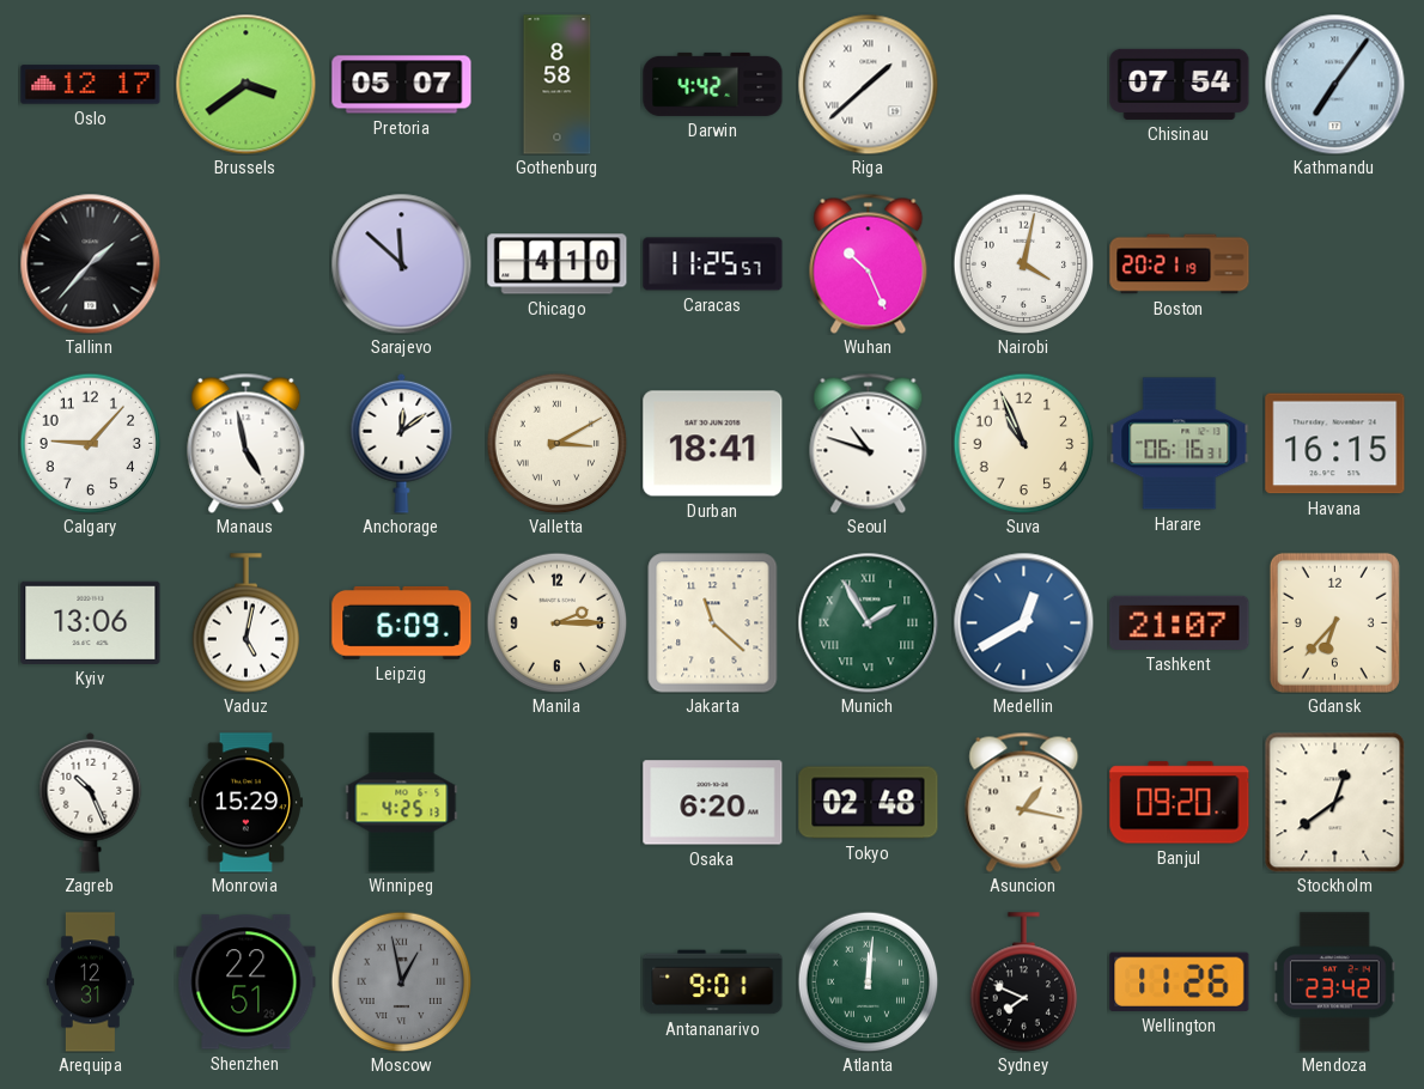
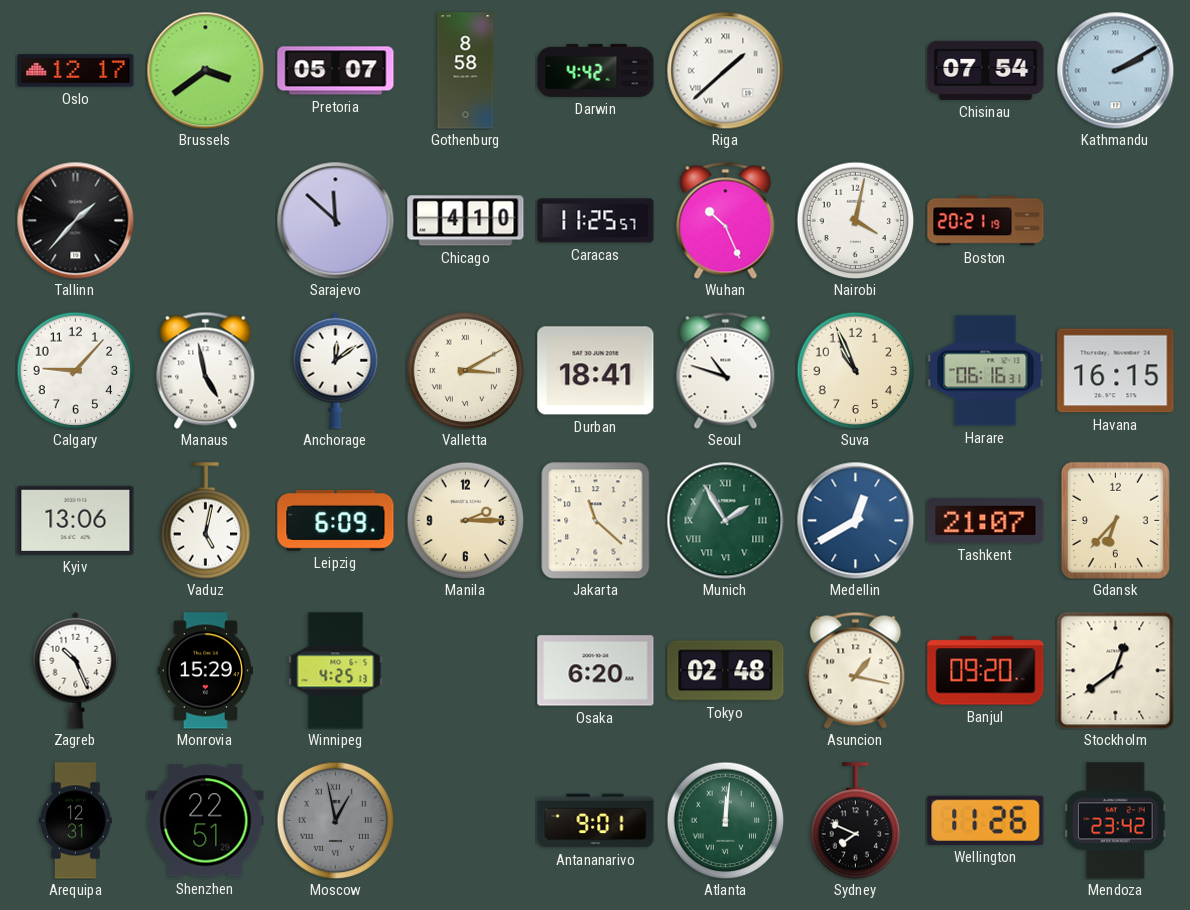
Kathmandu: 7:06 -> 2:10
